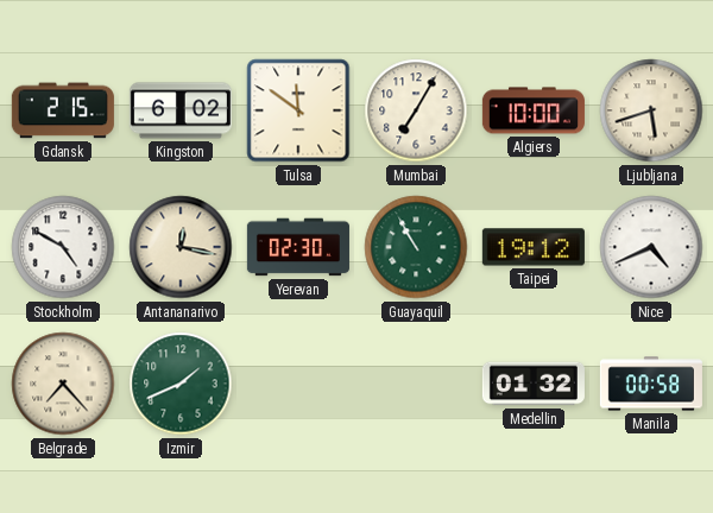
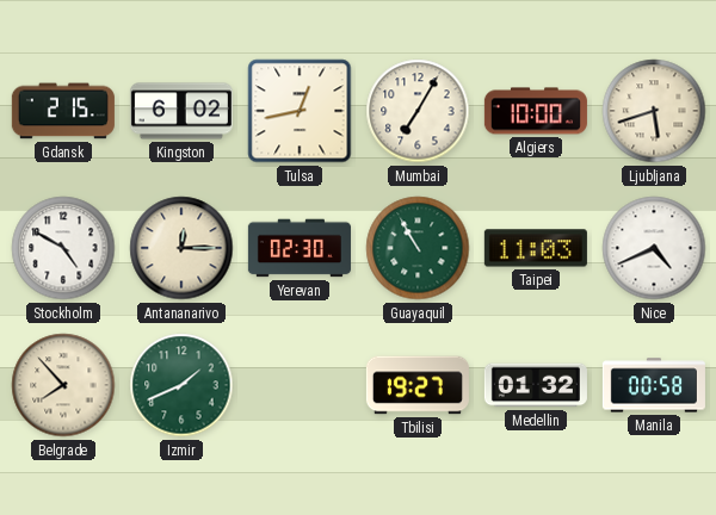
Tulsa: 11:51 -> 12:43
Antananarivo: 12:17 -> 12:15
Taipei: 19:12 -> 11:03
Belgrade: 7:23 -> 7:53
Tbilisi: none -> 19:27
